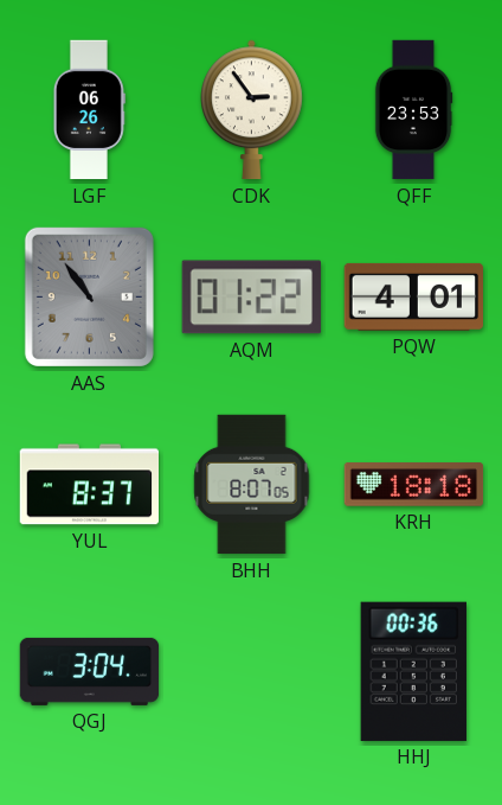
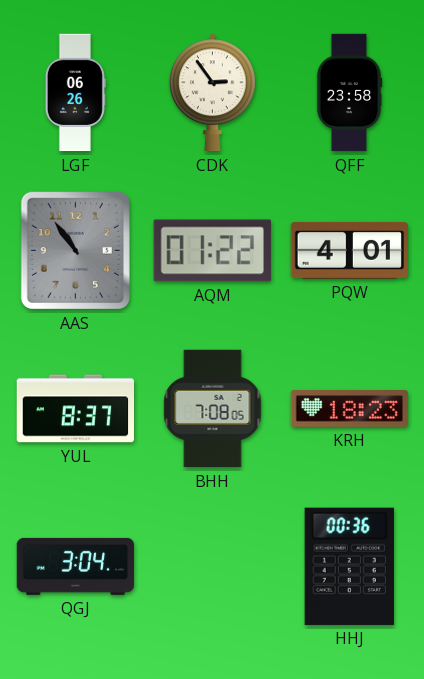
QFF: 23:53 -> 23:58
BHH: 8:07 -> 7:08
KRH: 18:18 -> 18:23
